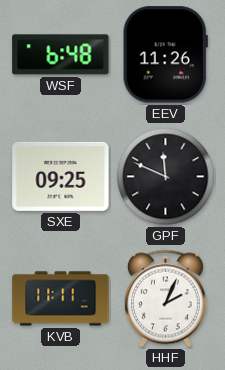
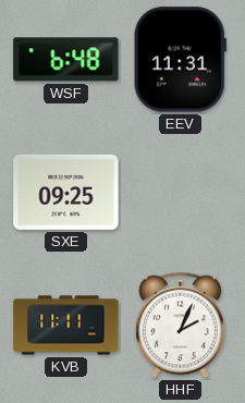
EEV: 11:26 -> 11:31
GPF: 11:49 -> none
